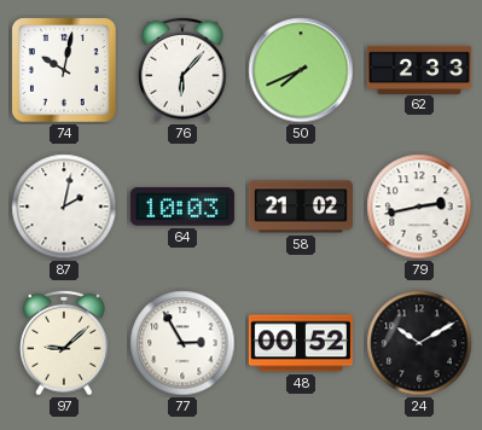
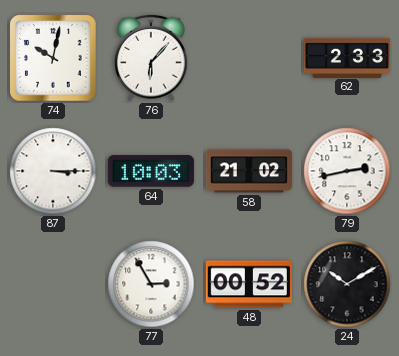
50: 7:41 -> none
87: 2:02 -> 3:15
97: 9:08 -> none
